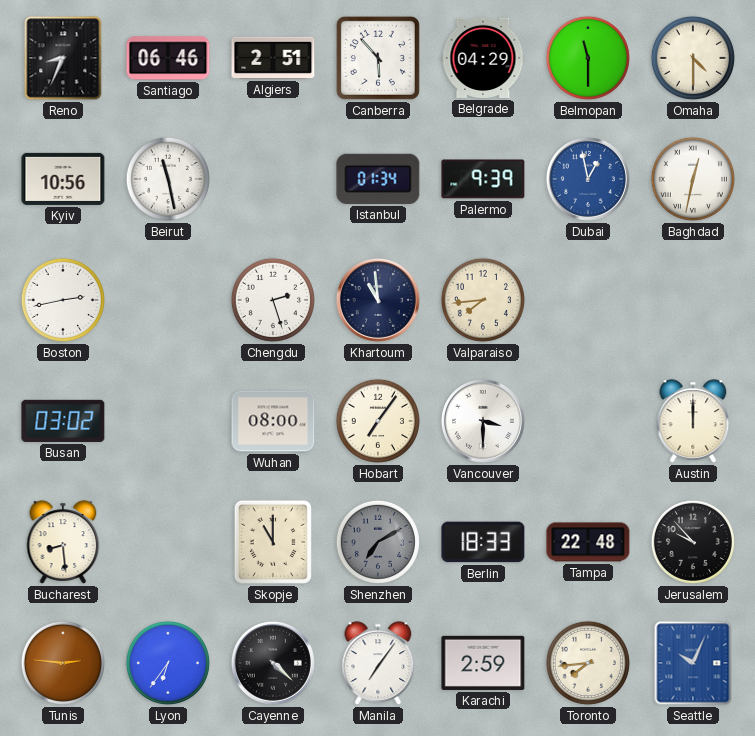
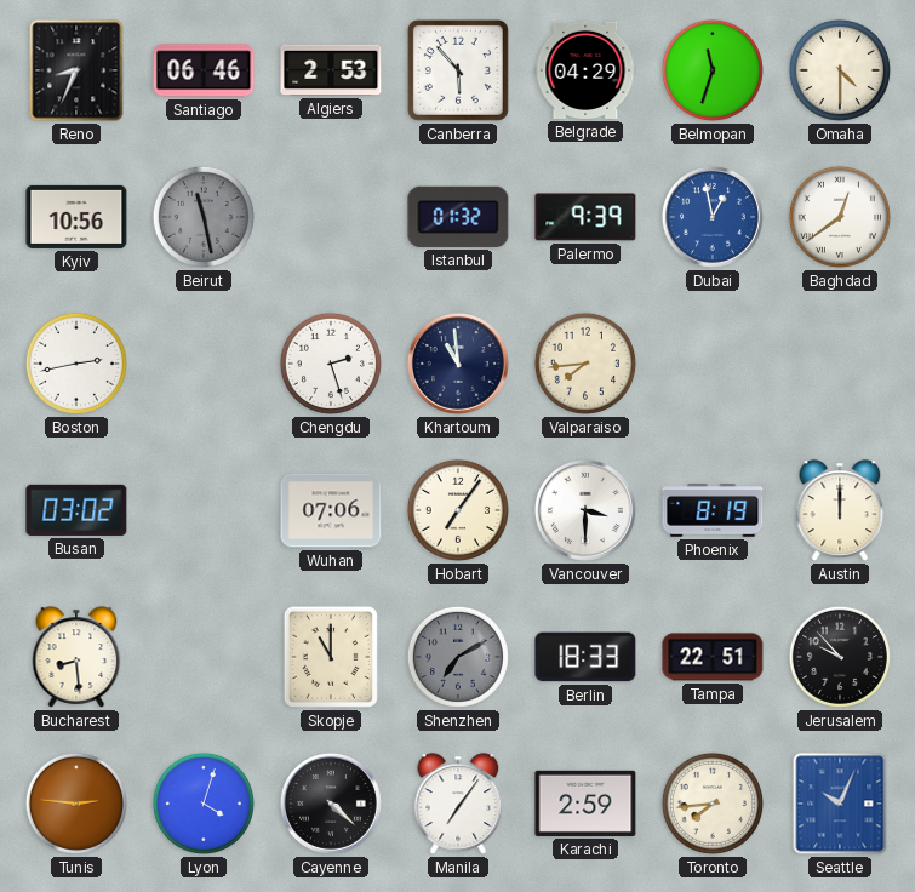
Algiers: 2:51 -> 2:53
Belmopan: 11:30 -> 11:33
Beirut dial: white -> grey
Istanbul: 01:34 -> 01:32
Baghdad: 12:32 -> 12:39
Wuhan: 08:00 -> 07:06
Phoenix: none -> 8:19
Tampa: 22:48 -> 22:51
Lyon: 6:36 -> 4:03
